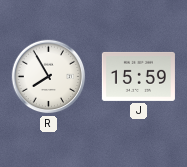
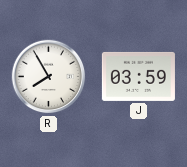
J: 15:59 -> 03:59
